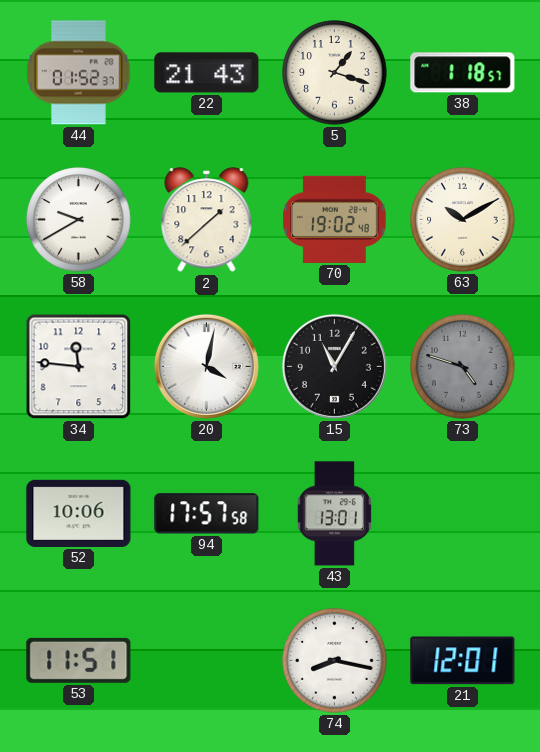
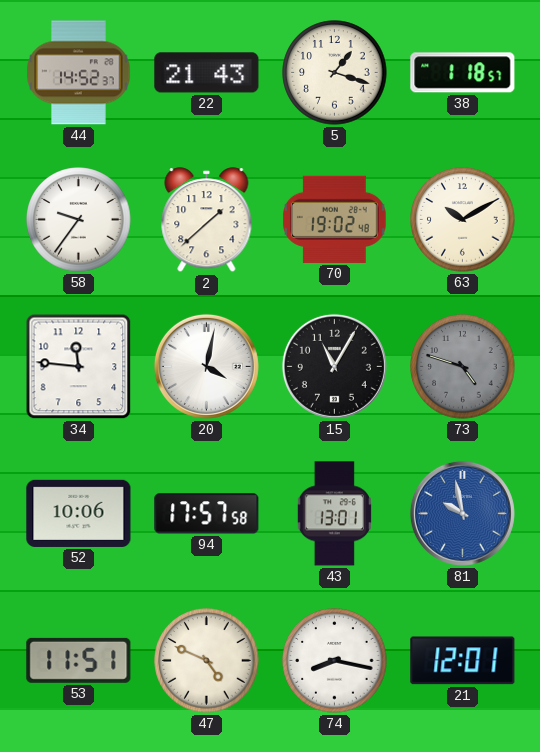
44: 01:52 -> 14:52
58: 9:40 -> 9:36
81: none -> 9:58
47: none -> 4:49
